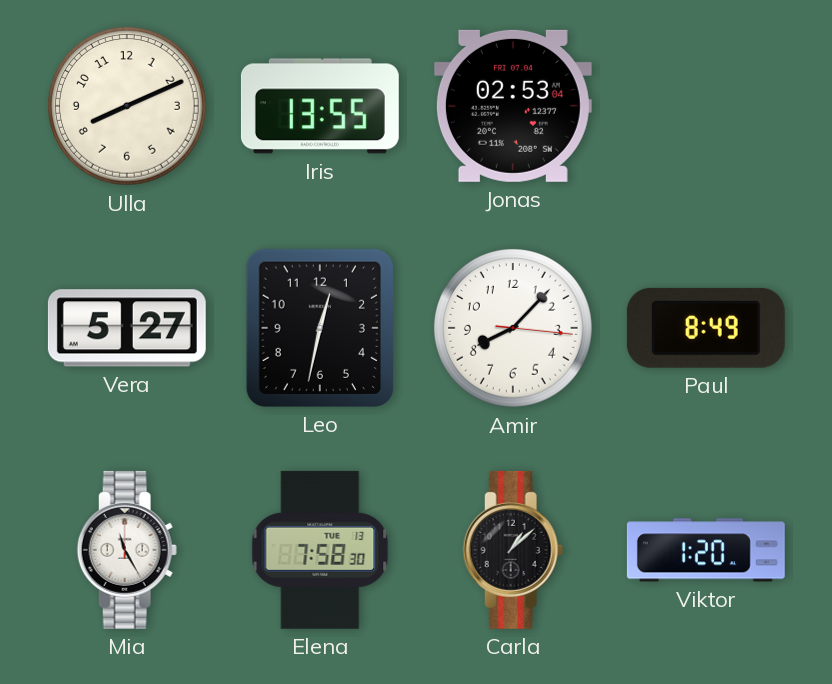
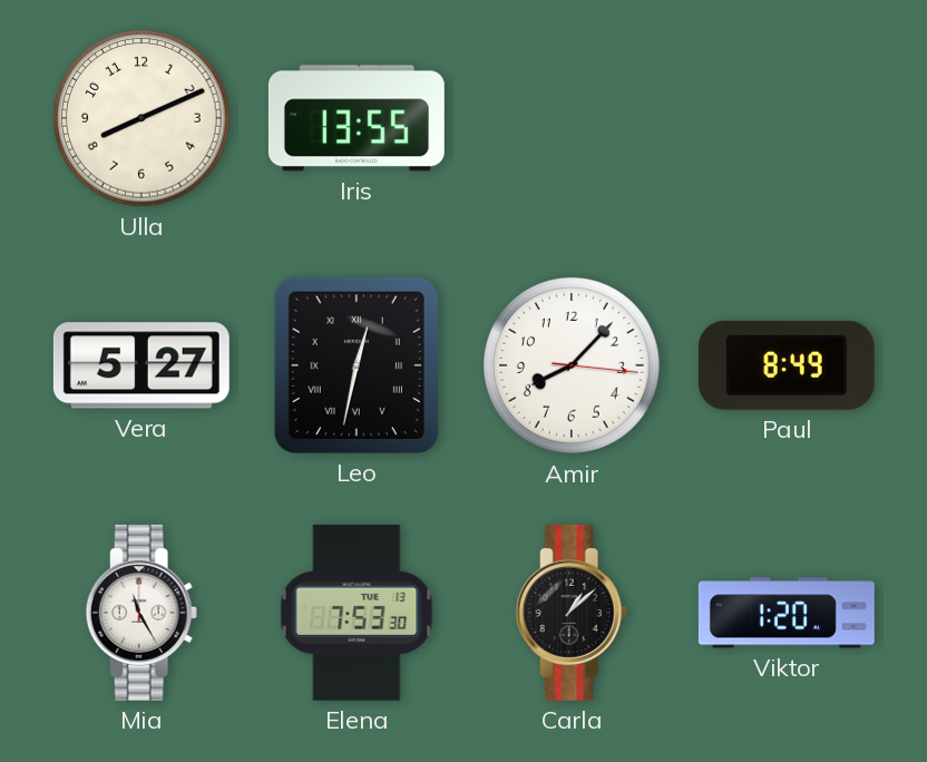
Jonas: 02:53 -> none
Leo numerals: Arabic -> Roman
Elena: 7:58 -> 7:53
